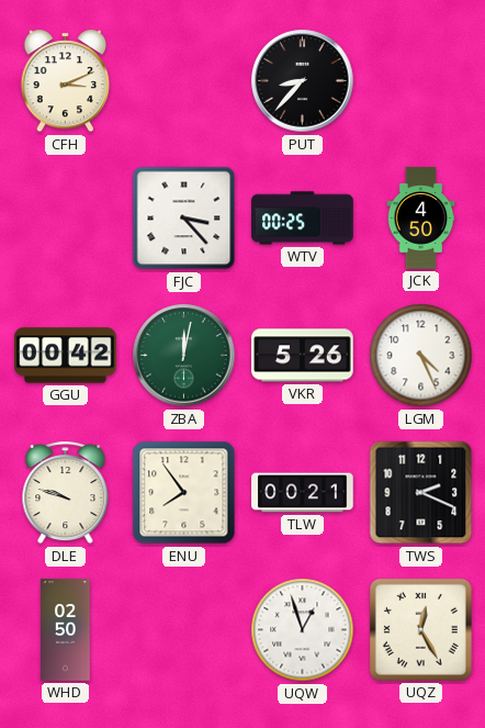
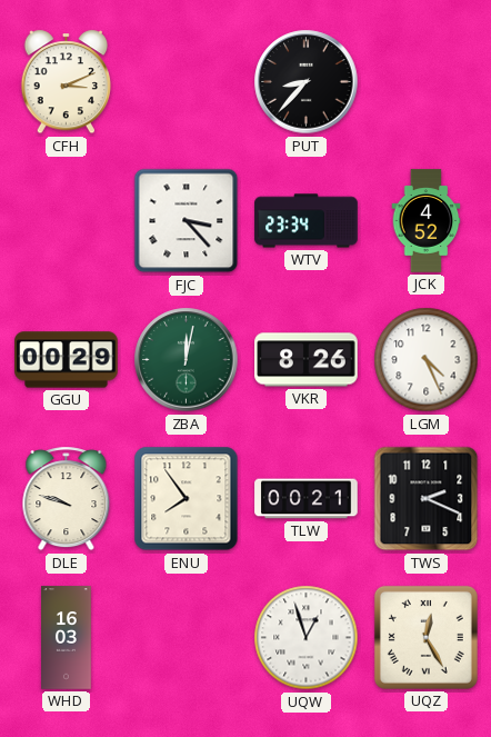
WTV: 00:25 -> 23:34
JCK: 4:50 -> 4:52
GGU: 00:42 -> 00:29
VKR: 5:26 -> 8:26
WHD: 02:50 -> 16:03
